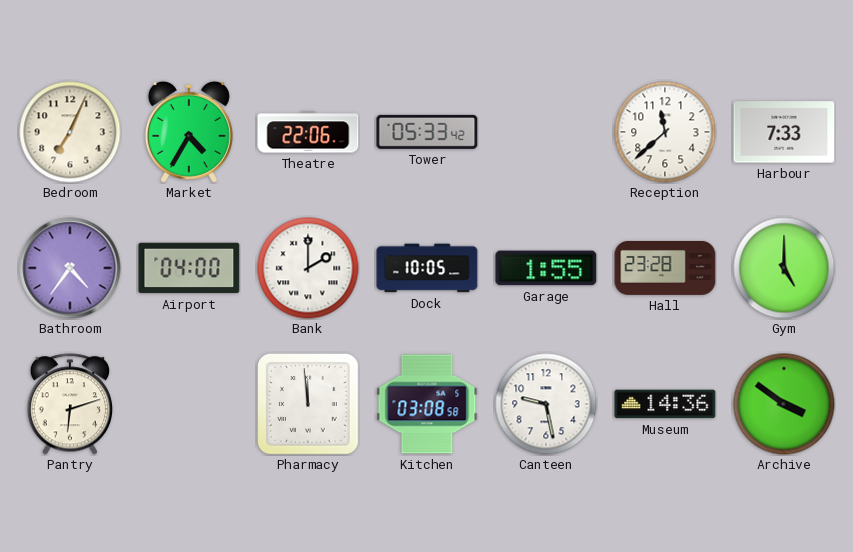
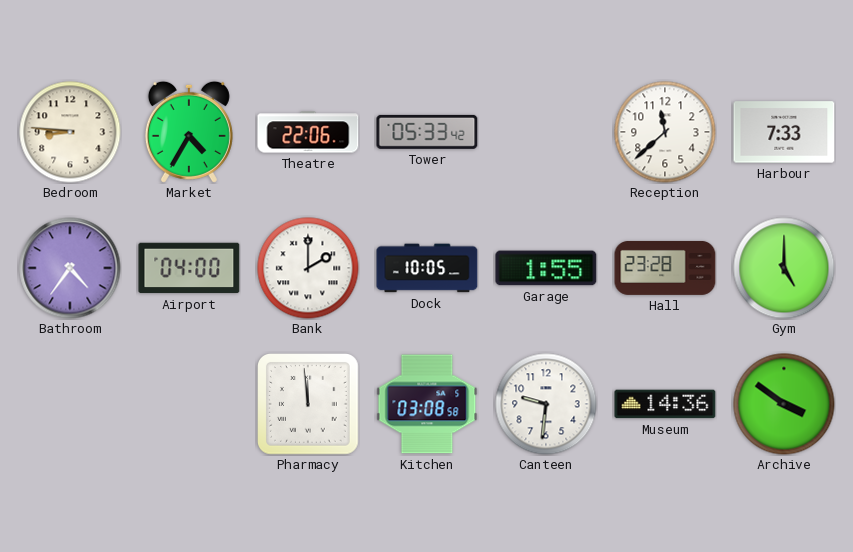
Bedroom: 7:04 -> 8:46
Pantry: 6:12 -> none
Canteen: 9:28 -> 9:31
